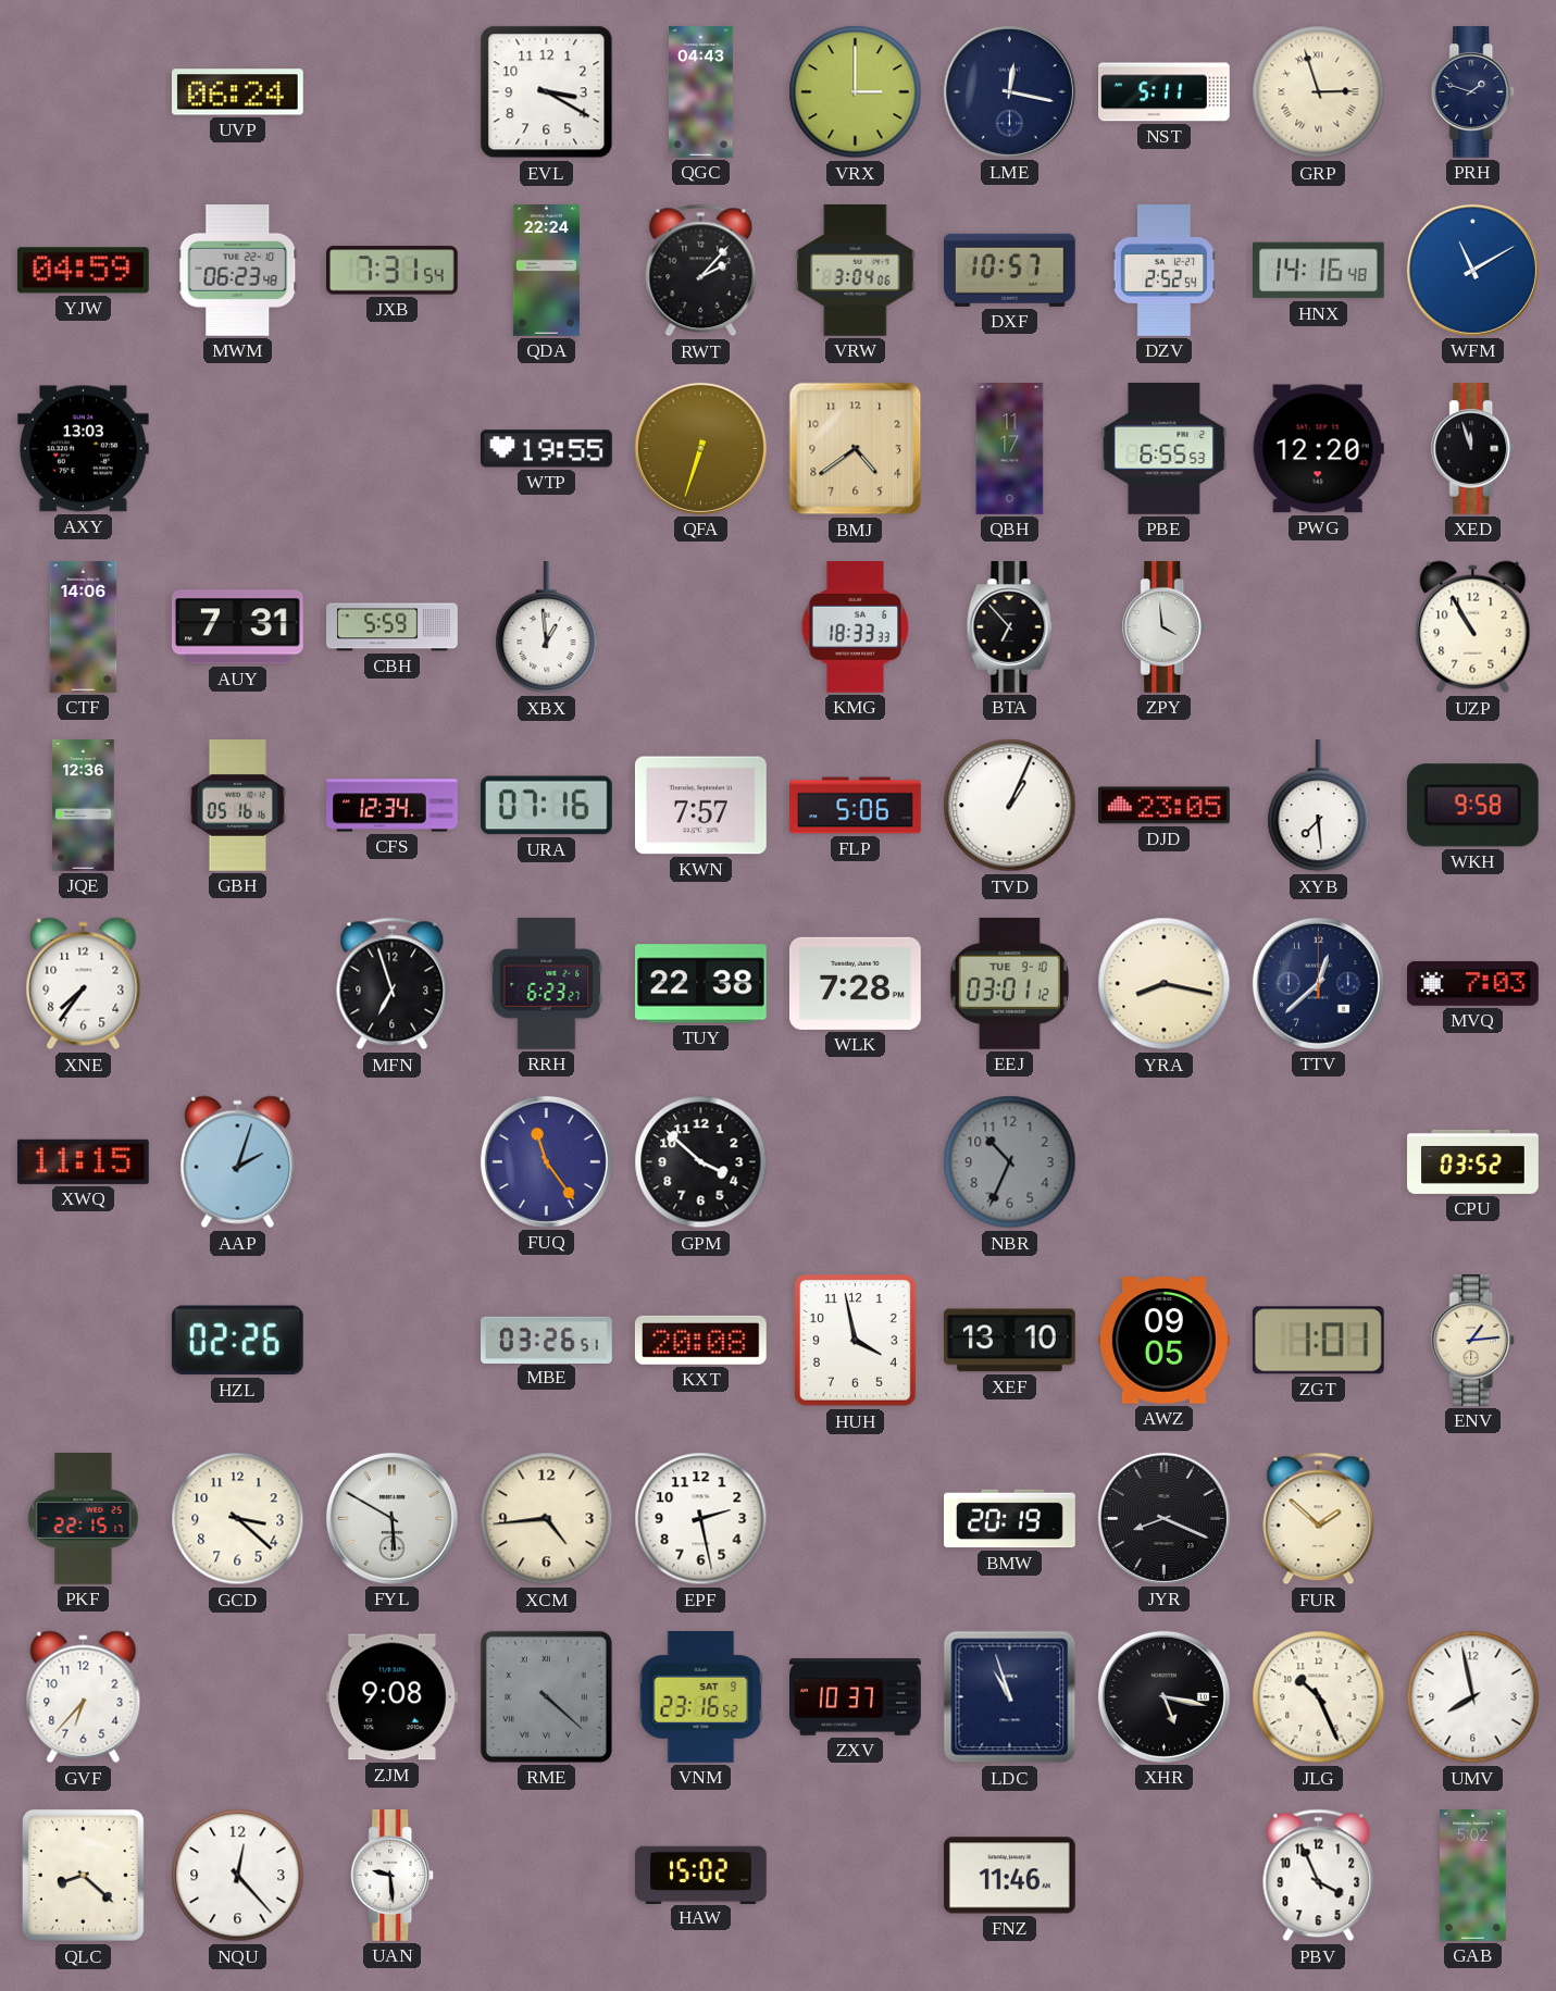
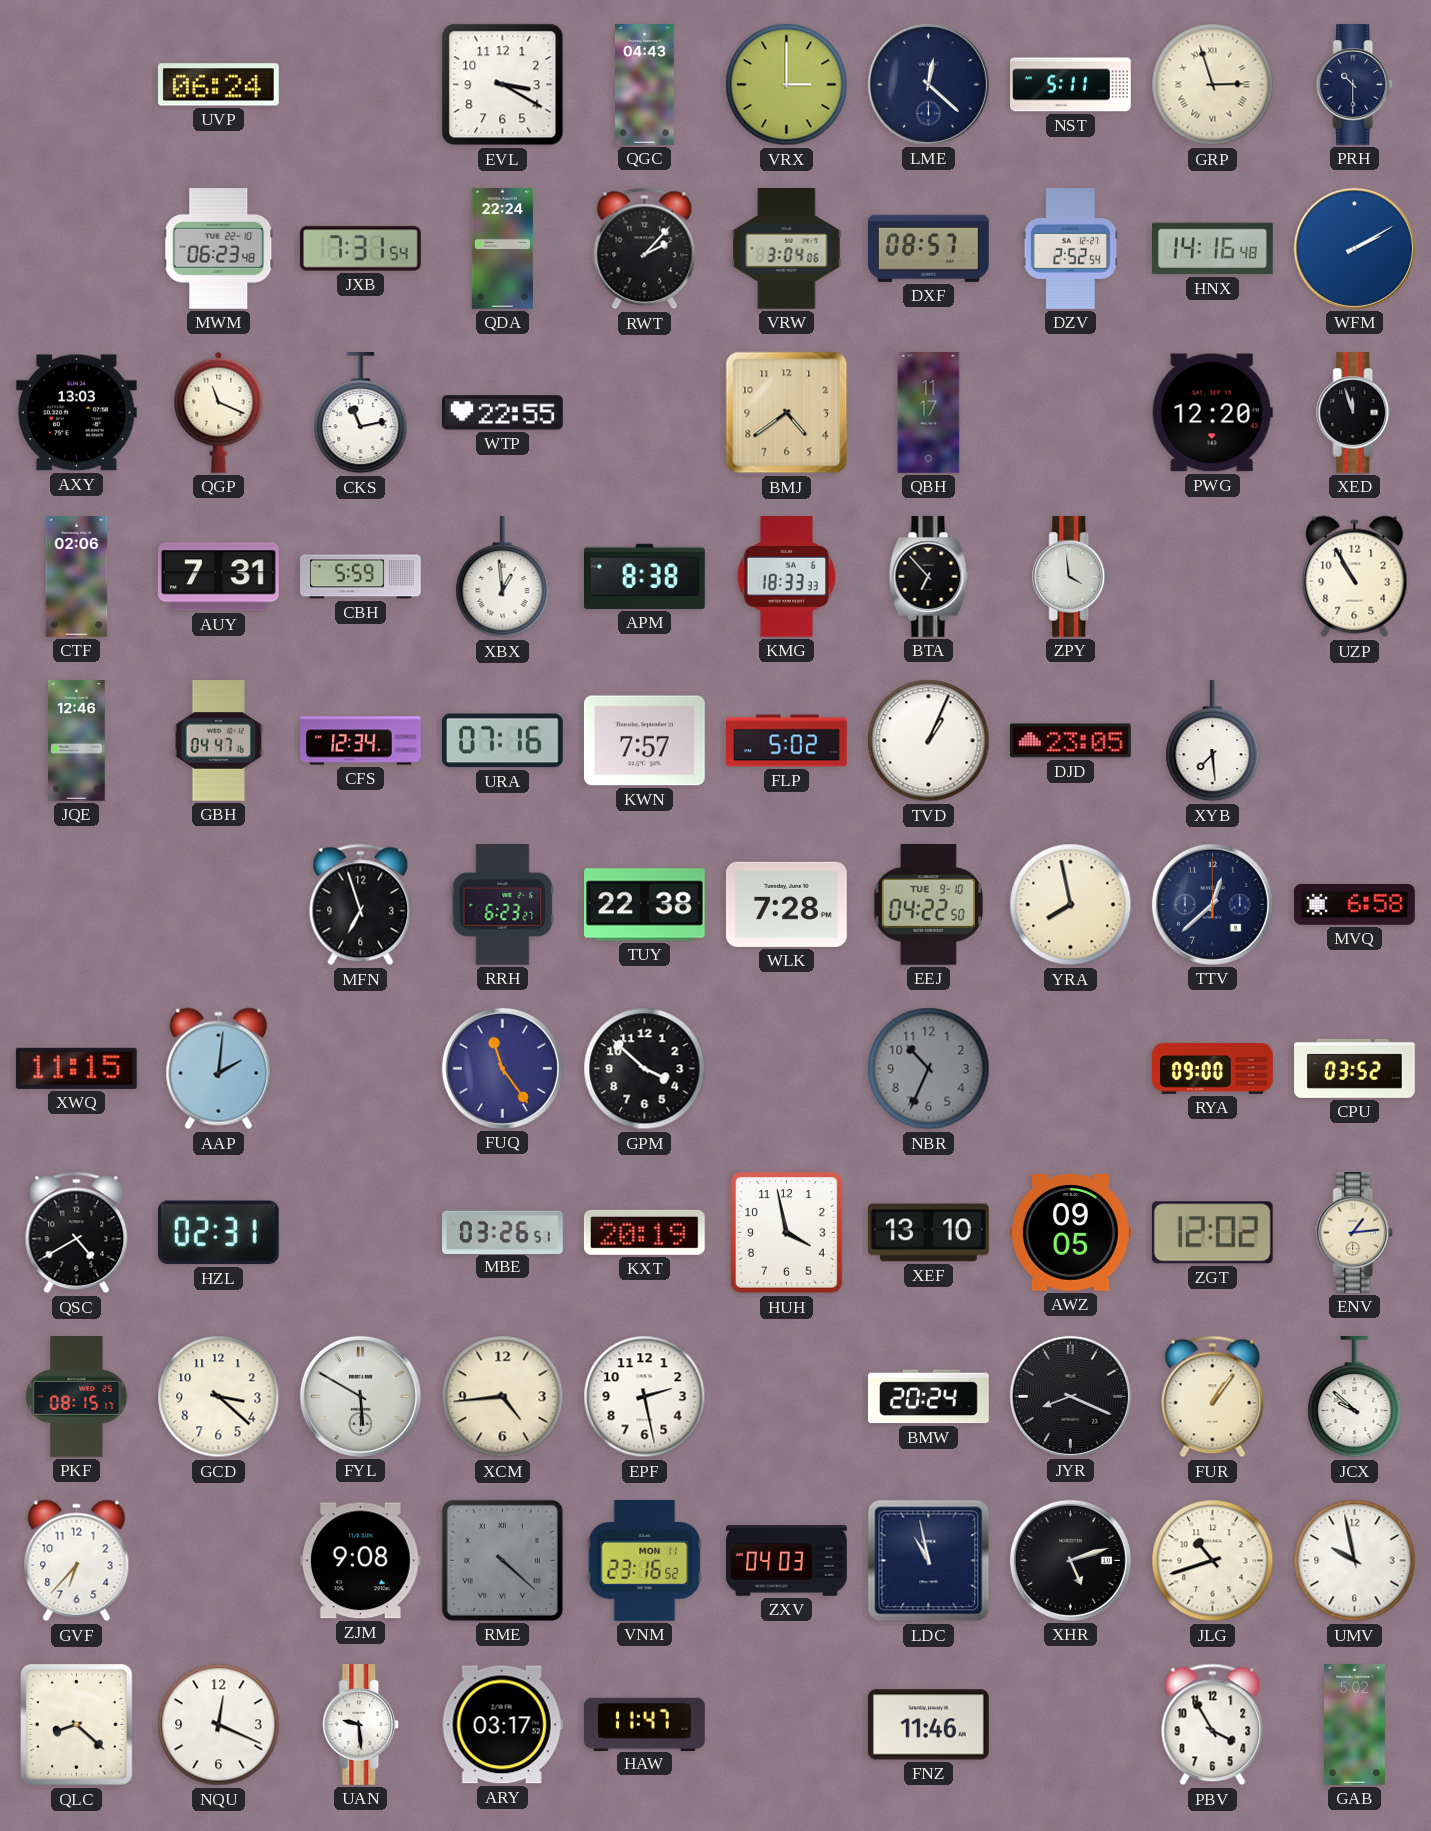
LME: 12:17 -> 12:22
PRH: 1:48 -> 10:30
YJW: 04:59 -> none
DXF: 10:57 -> 08:57
WFM: 11:10 -> 2:10
QGP: none -> 11:19
CKS: none -> 11:13
WTP: 19:55 -> 22:55
QFA: 6:33 -> none
PBE: 6:55 -> none
CTF: 14:06 -> 02:06
APM: none -> 8:38
JQE: 12:36 -> 12:46
GBH: 05:16 -> 04:47
FLP: 5:06 -> 5:02
WKH: 9:58 -> none
XNE: 7:36 -> none
EEJ: 03:01 -> 04:22
YRA: 8:17 -> 7:58
MVQ: 7:03 -> 6:58
AAP: 2:03 -> 2:01
RYA: none -> 09:00
QSC: none -> 4:40
HZL: 02:26 -> 02:31
KXT: 20:08 -> 20:19
ZGT: 1:01 -> 12:02
PKF: 22:15 -> 08:15
BMW: 20:19 -> 20:24
FUR: 1:52 -> 1:06
JCX: none -> 9:52
VNM date: SAT 9 -> MON 11
ZXV: 10:37 -> 04:03
LDC: 10:57 -> 10:58
XHR: 5:17 -> 5:12
JLG: 10:26 -> 10:42
UMV: 7:58 -> 9:58
NQU: 12:23 -> 12:19
ARY: none -> 03:17
HAW: 15:02 -> 11:47
PBV: 3:56 -> 3:55
